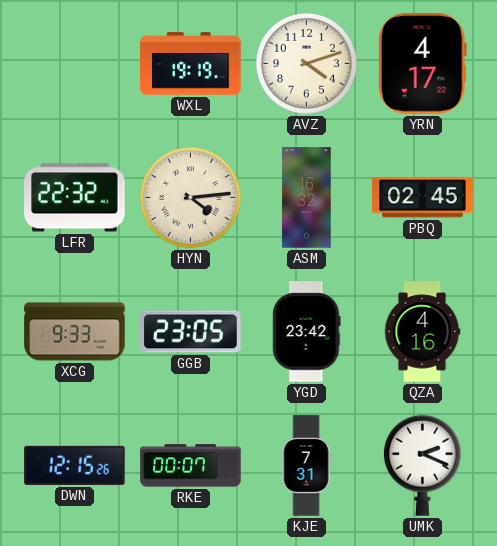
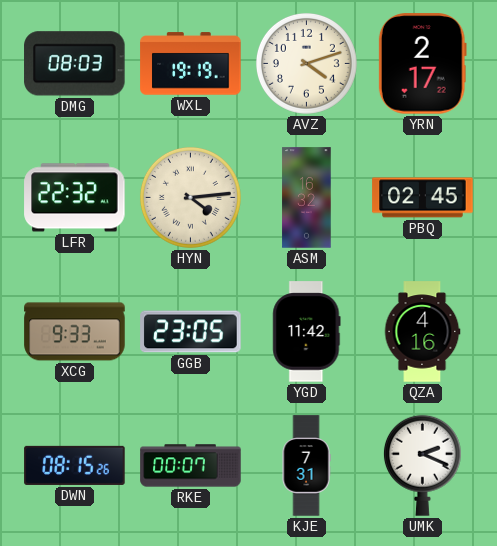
DMG: none -> 08:03
YRN: 4:17 -> 2:17
YGD: 23:42 -> 11:42
DWN: 12:15 -> 08:15
